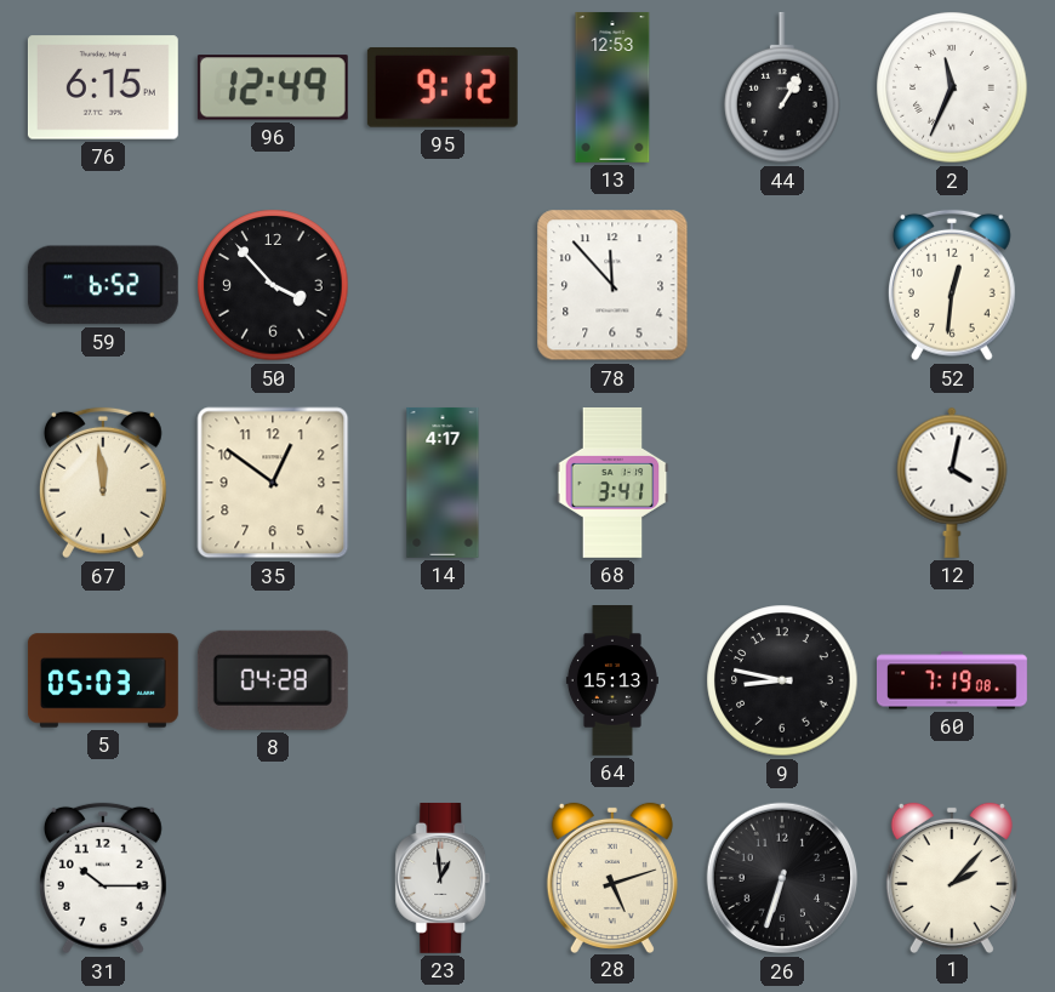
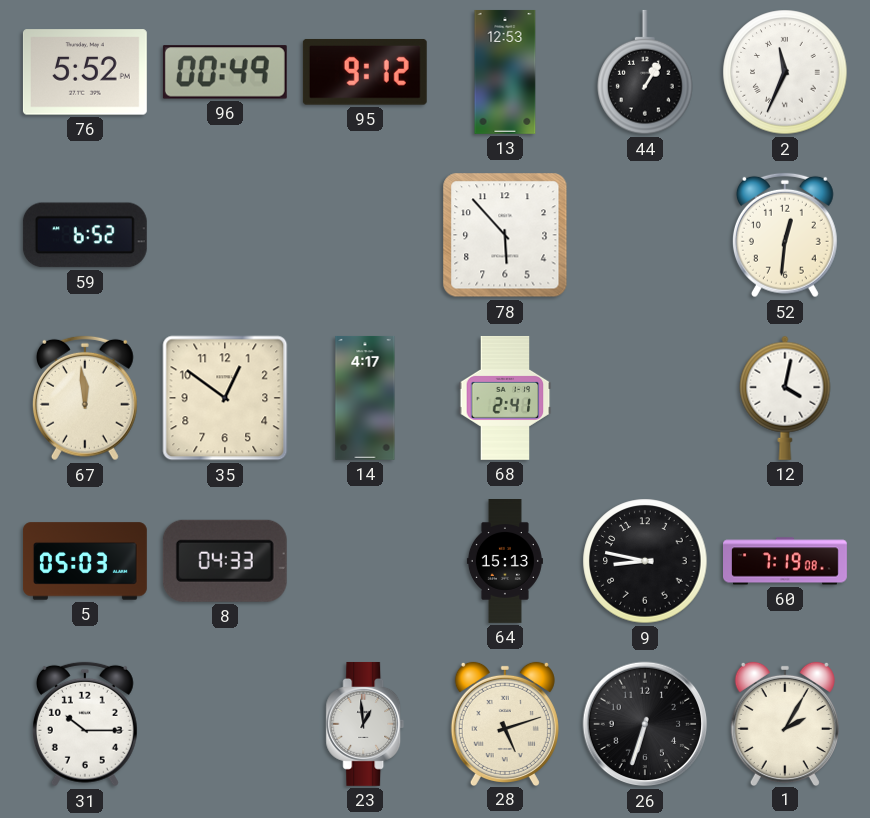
76: 6:15 -> 5:52
96: 12:49 -> 00:49
50: 3:53 -> none
78: 11:53 -> 5:53
68: 3:41 -> 2:41
8: 04:28 -> 04:33
1: 2:07 -> 2:05
